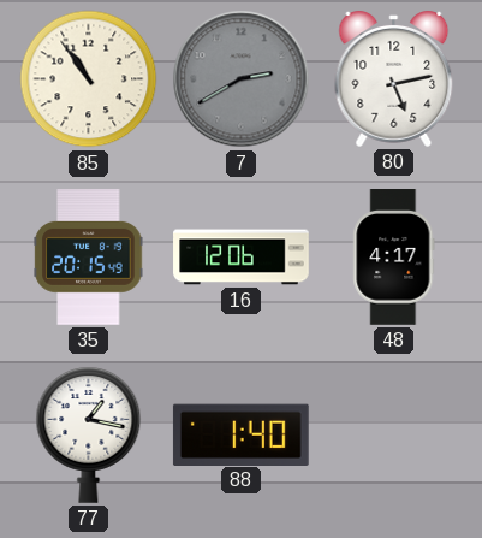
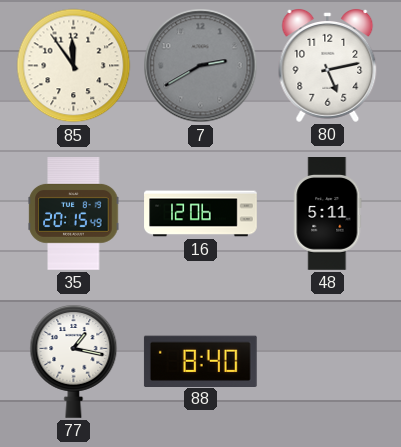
85: 10:54 -> 11:54
48: 4:17 -> 5:11
88: 1:40 -> 8:40
